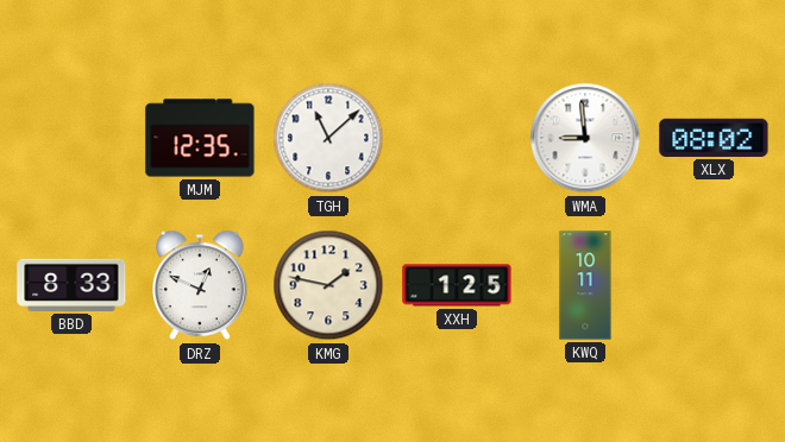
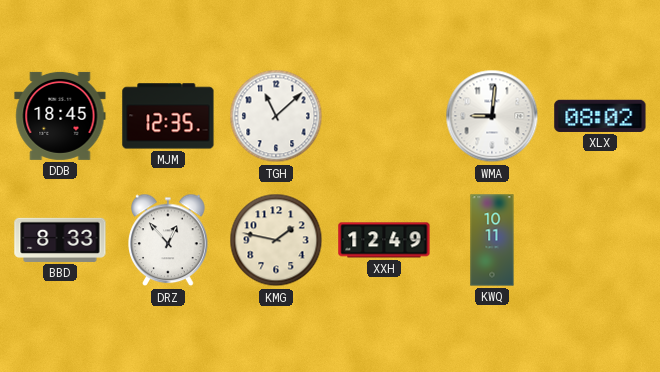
DDB: none -> 18:45
WMA: 8:59 -> 9:01
DRZ: 12:49 -> 12:53
XXH: 1:25 -> 12:49
